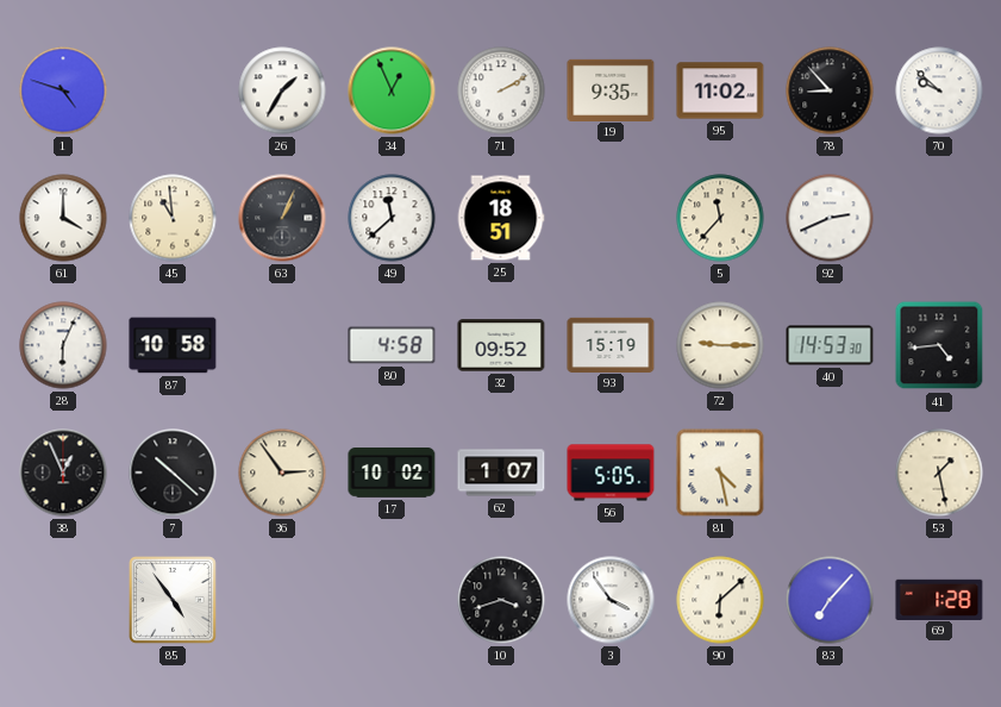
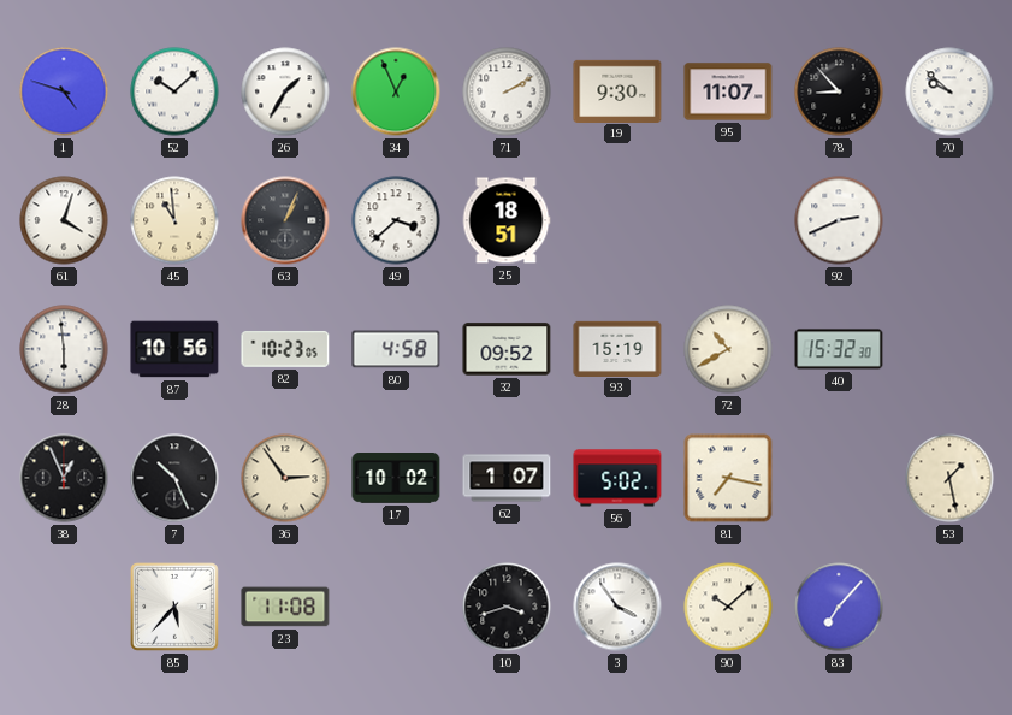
52: none -> 10:08
19: 9:35 -> 9:30
95: 11:02 -> 11:07
61: 4:00 -> 4:03
49: 11:38 -> 3:38
5: 11:37 -> none
28: 6:04 -> 5:59
87: 10:58 -> 10:56
82: none -> 10:23
72: 9:15 -> 10:40
40: 14:53 -> 15:32
41: 4:44 -> none
7: 10:22 -> 10:26
56: 5:05 -> 5:02
81: 4:28 -> 7:17
85: 4:54 -> 5:37
23: none -> 11:08
90: 6:08 -> 10:08
69: 1:28 -> none
